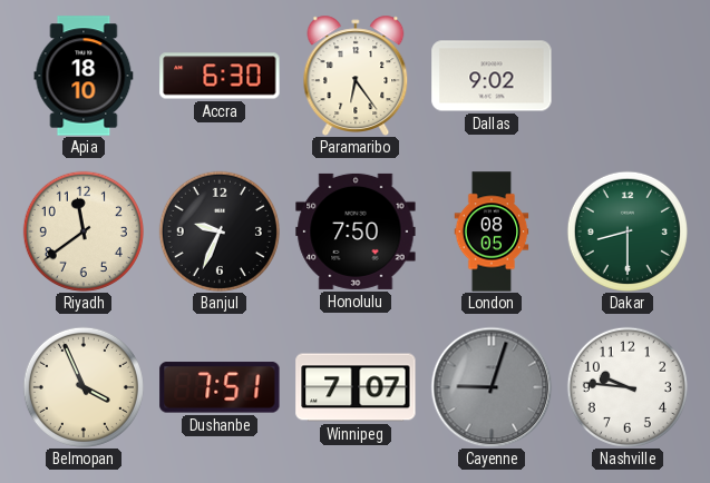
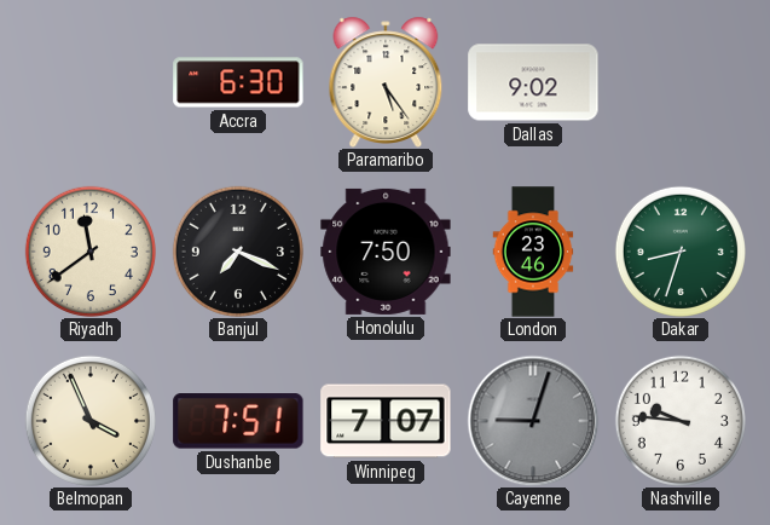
Apia: 18:10 -> none
Paramaribo: 6:24 -> 5:24
Banjul: 9:34 -> 7:19
London: 08:05 -> 23:46
Dakar: 8:30 -> 8:33
